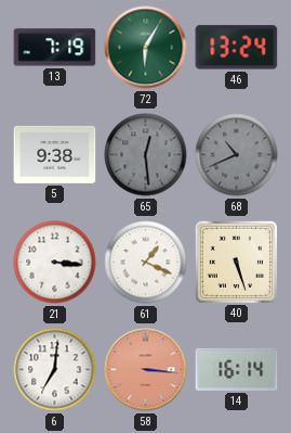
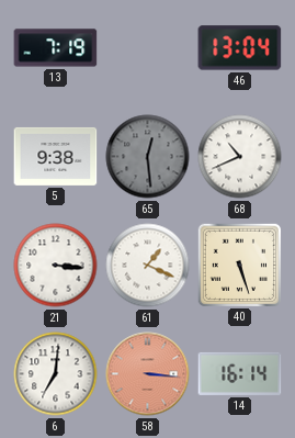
72: 6:05 -> none
46: 13:24 -> 13:04
68 dial: grey -> white
